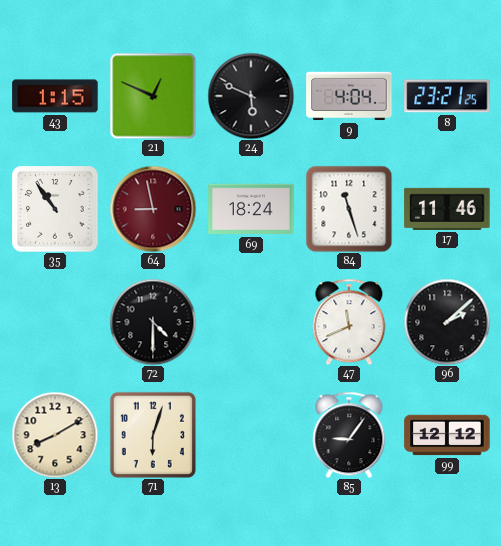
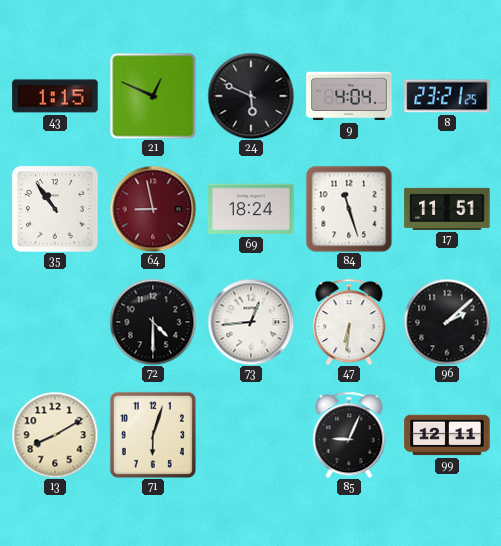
17: 11:46 -> 11:51
73: none -> 12:44
47: 11:41 -> 6:31
85: 9:06 -> 9:04
99: 12:12 -> 12:11
